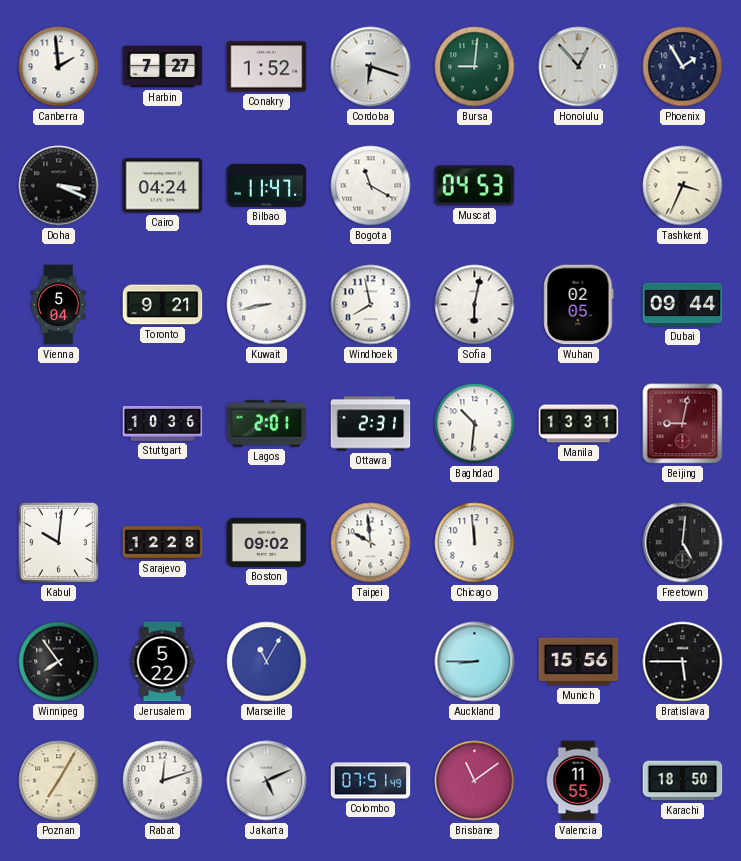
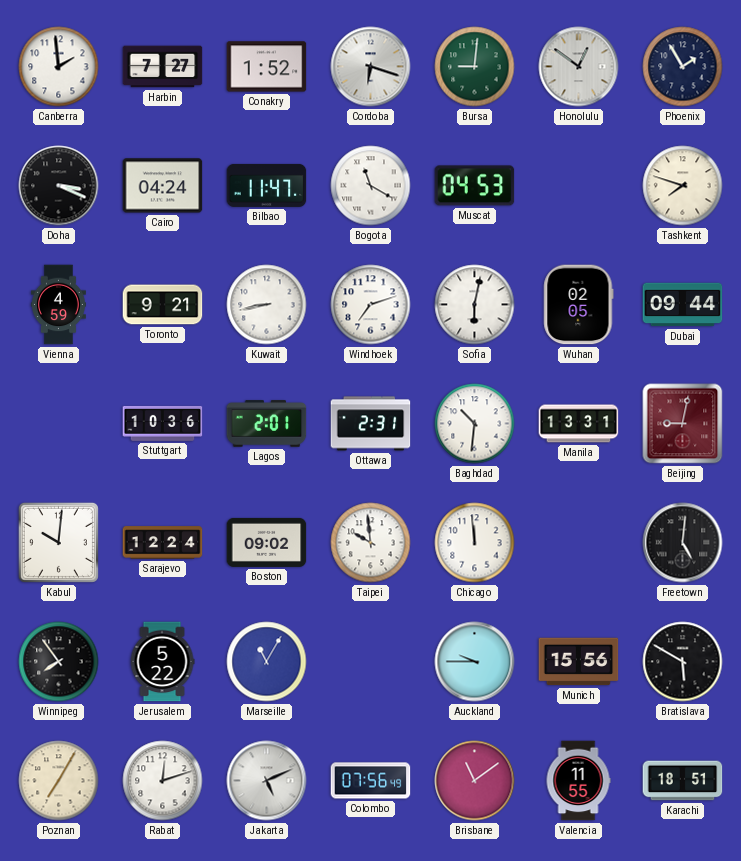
Honolulu: 12:53 -> 12:51
Tashkent: 3:34 -> 7:48
Vienna: 5:04 -> 4:59
Windhoek: 7:58 -> 7:12
Sarajevo: 12:28 -> 12:24
Auckland: 8:45 -> 9:45
Bratislava: 5:45 -> 5:50
Colombo: 07:51 -> 07:56
Karachi: 18:50 -> 18:51
